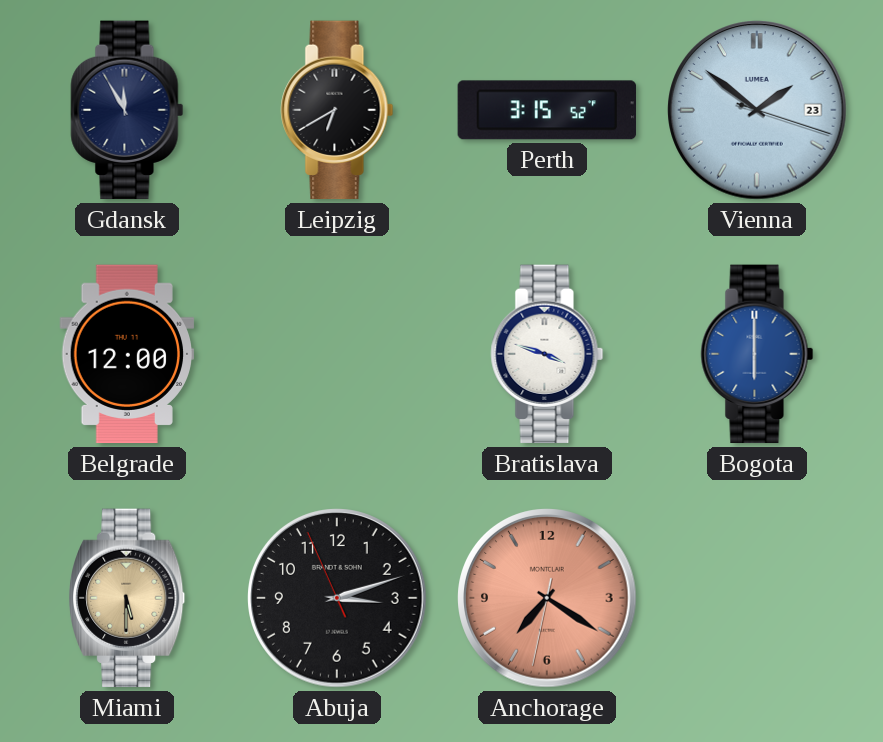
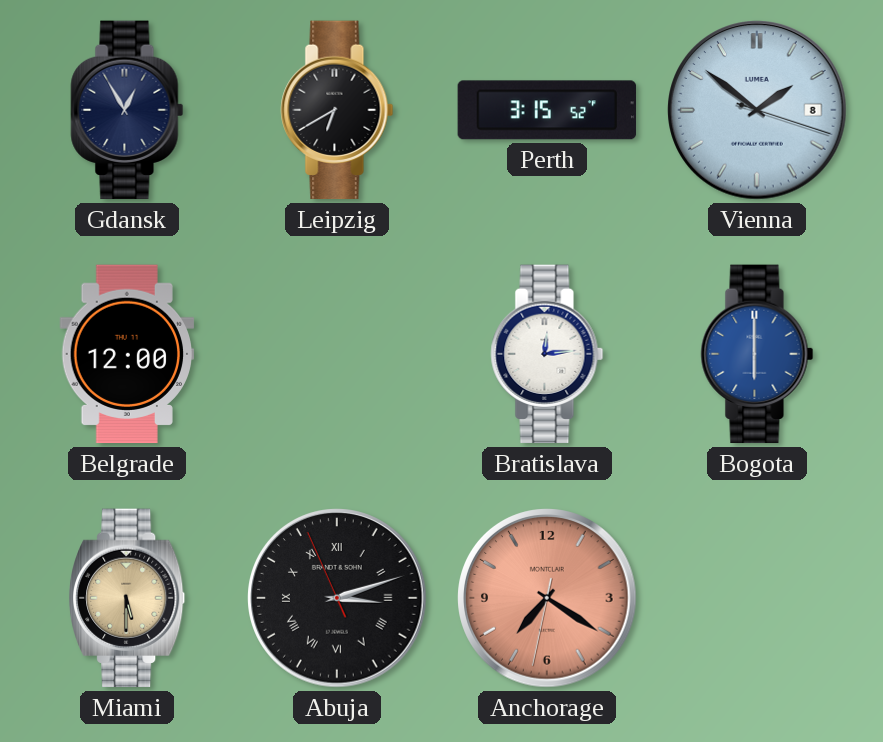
Gdansk: 11:55 -> 12:55
Vienna date: 23 -> 8
Bratislava: 3:48 -> 12:14
Abuja numerals: Arabic -> Roman
